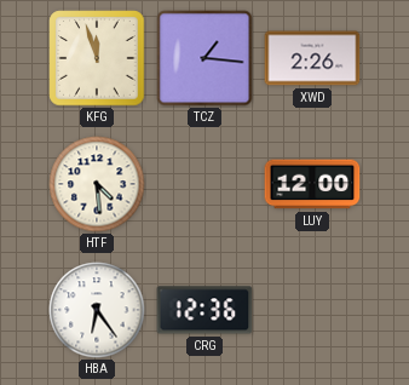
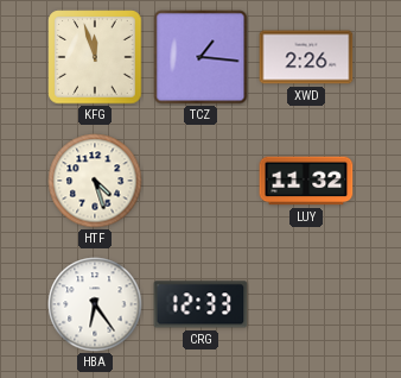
HTF: 4:29 -> 4:27
LUY: 12:00 -> 11:32
CRG: 12:36 -> 12:33
